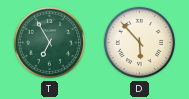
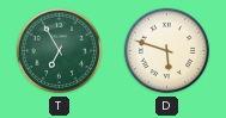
D: 5:53 -> 5:48
